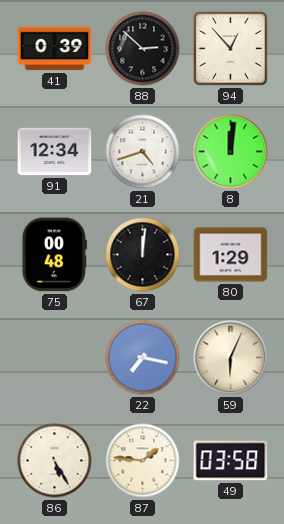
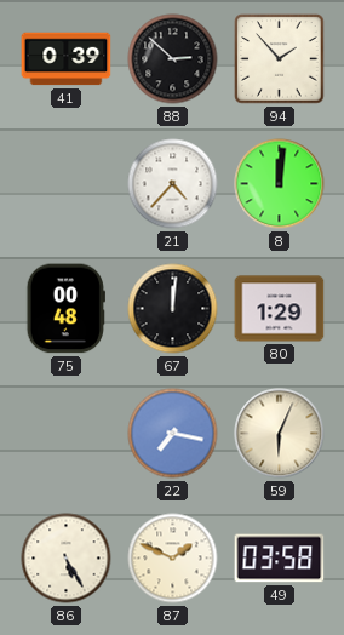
94: 12:53 -> 1:53
91: 12:34 -> none
21: 4:42 -> 4:37
87: 1:46 -> 1:49
